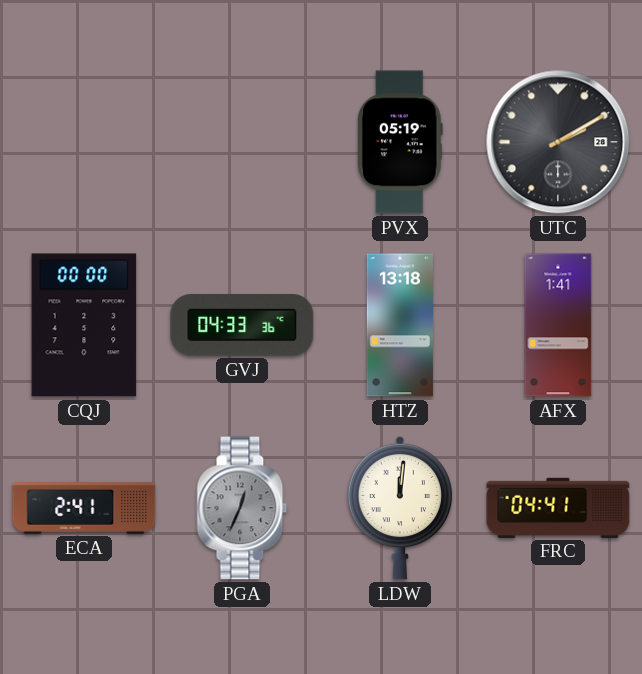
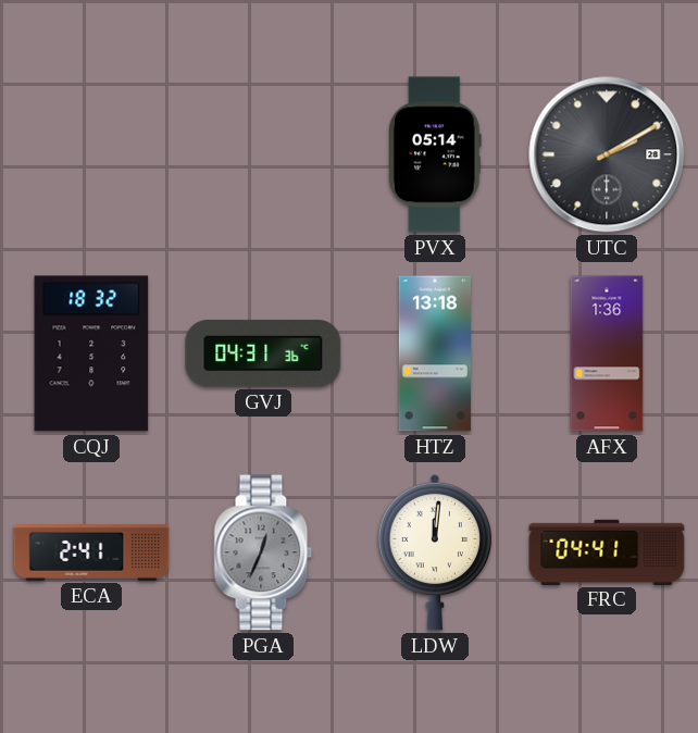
PVX: 05:19 -> 05:14
CQJ: 00:00 -> 18:32
GVJ: 04:33 -> 04:31
AFX: 1:41 -> 1:36
